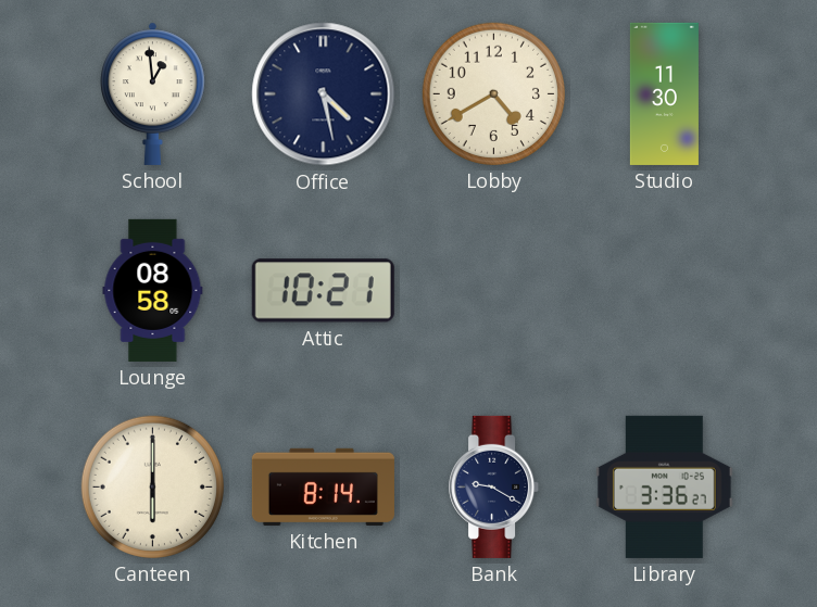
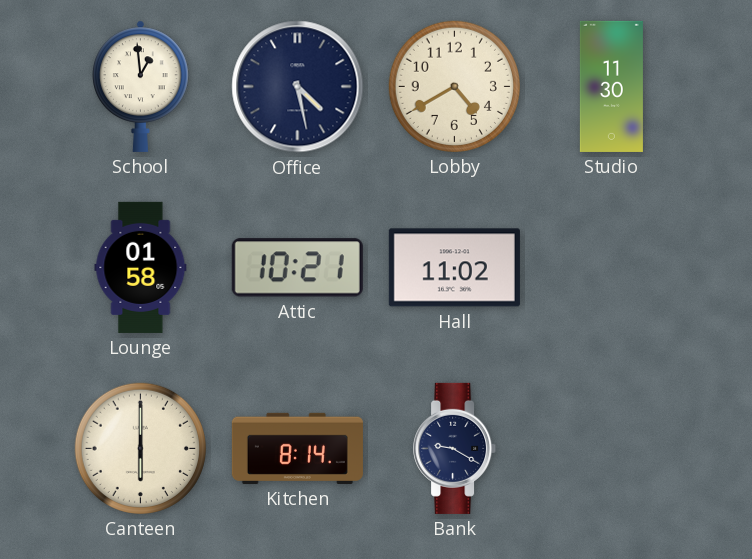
Lounge: 08:58 -> 01:58
Hall: none -> 11:02
Library: 3:36 -> none
